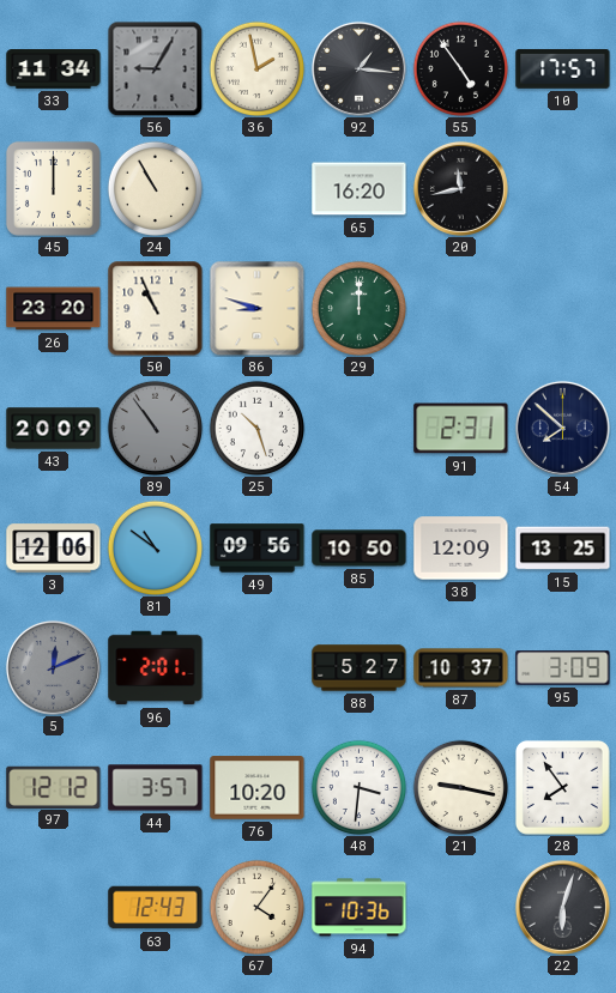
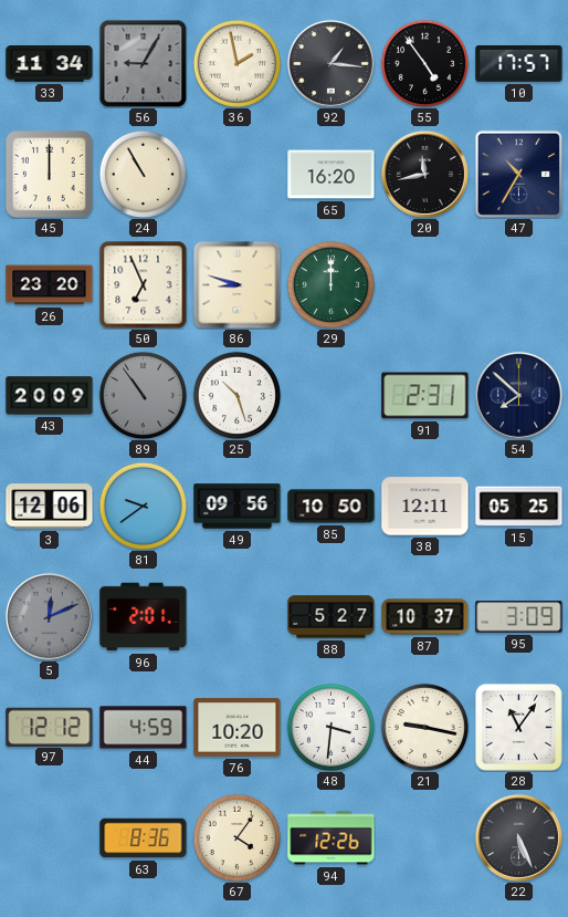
47: none -> 10:35
50: 10:56 -> 6:56
81: 10:51 -> 9:39
38: 12:09 -> 12:11
15: 13:25 -> 05:25
44: 3:57 -> 4:59
28: 7:54 -> 11:06
63: 12:43 -> 8:36
94: 10:36 -> 12:26
22: 6:03 -> 5:26
